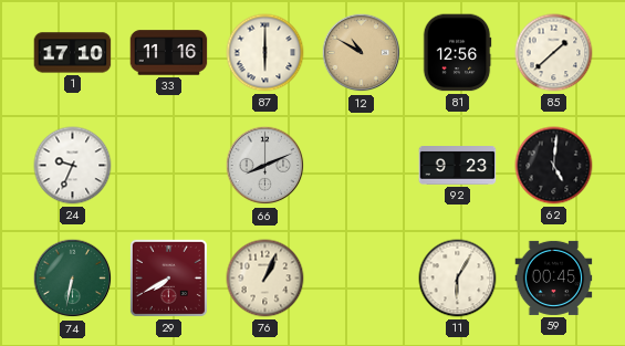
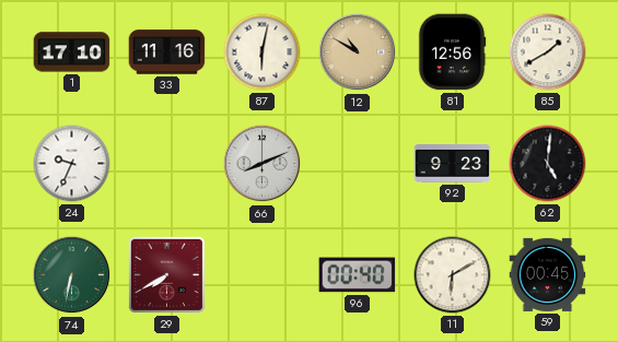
87: 6:00 -> 6:02
85: 1:38 -> 1:40
76: 1:04 -> none
96: none -> 00:40
11: 6:05 -> 6:10
